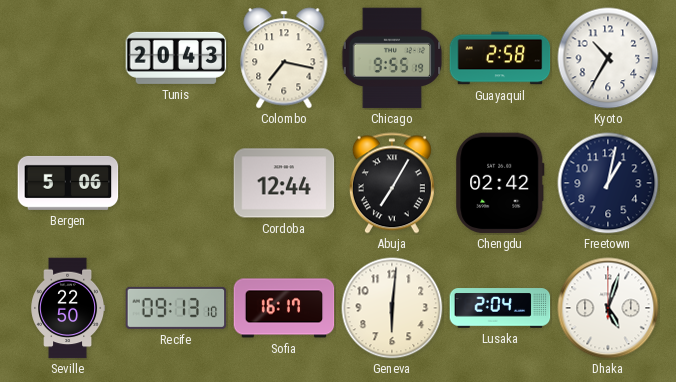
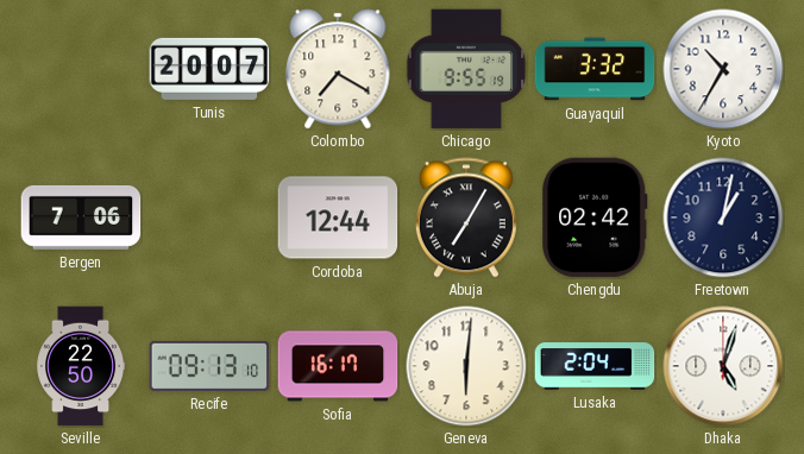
Tunis: 20:43 -> 20:07
Colombo: 7:17 -> 7:20
Guayaquil: 2:58 -> 3:32
Bergen: 5:06 -> 7:06
